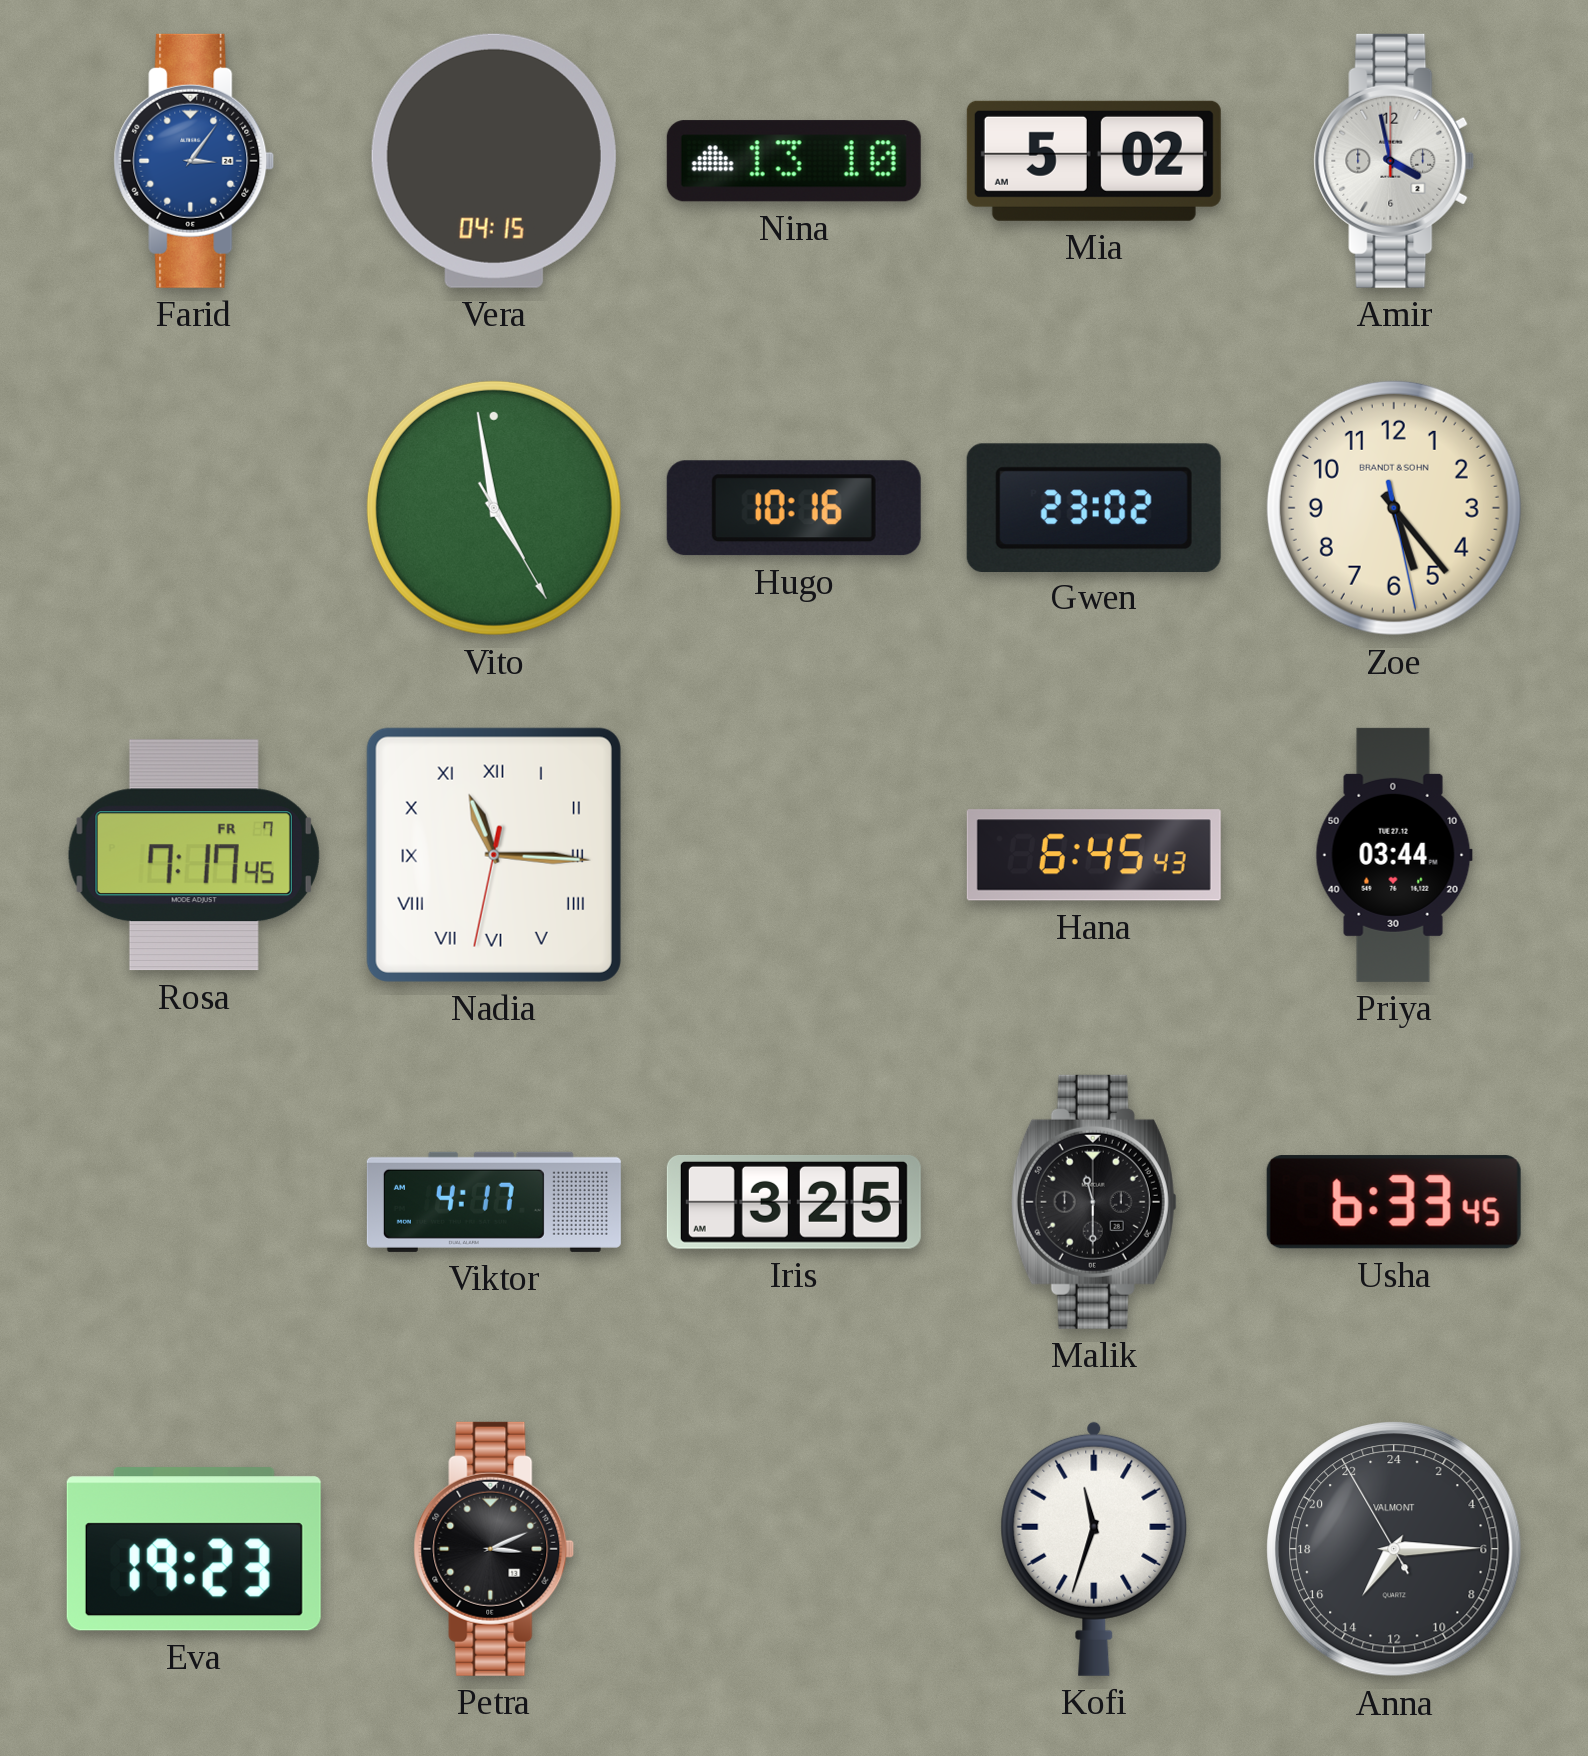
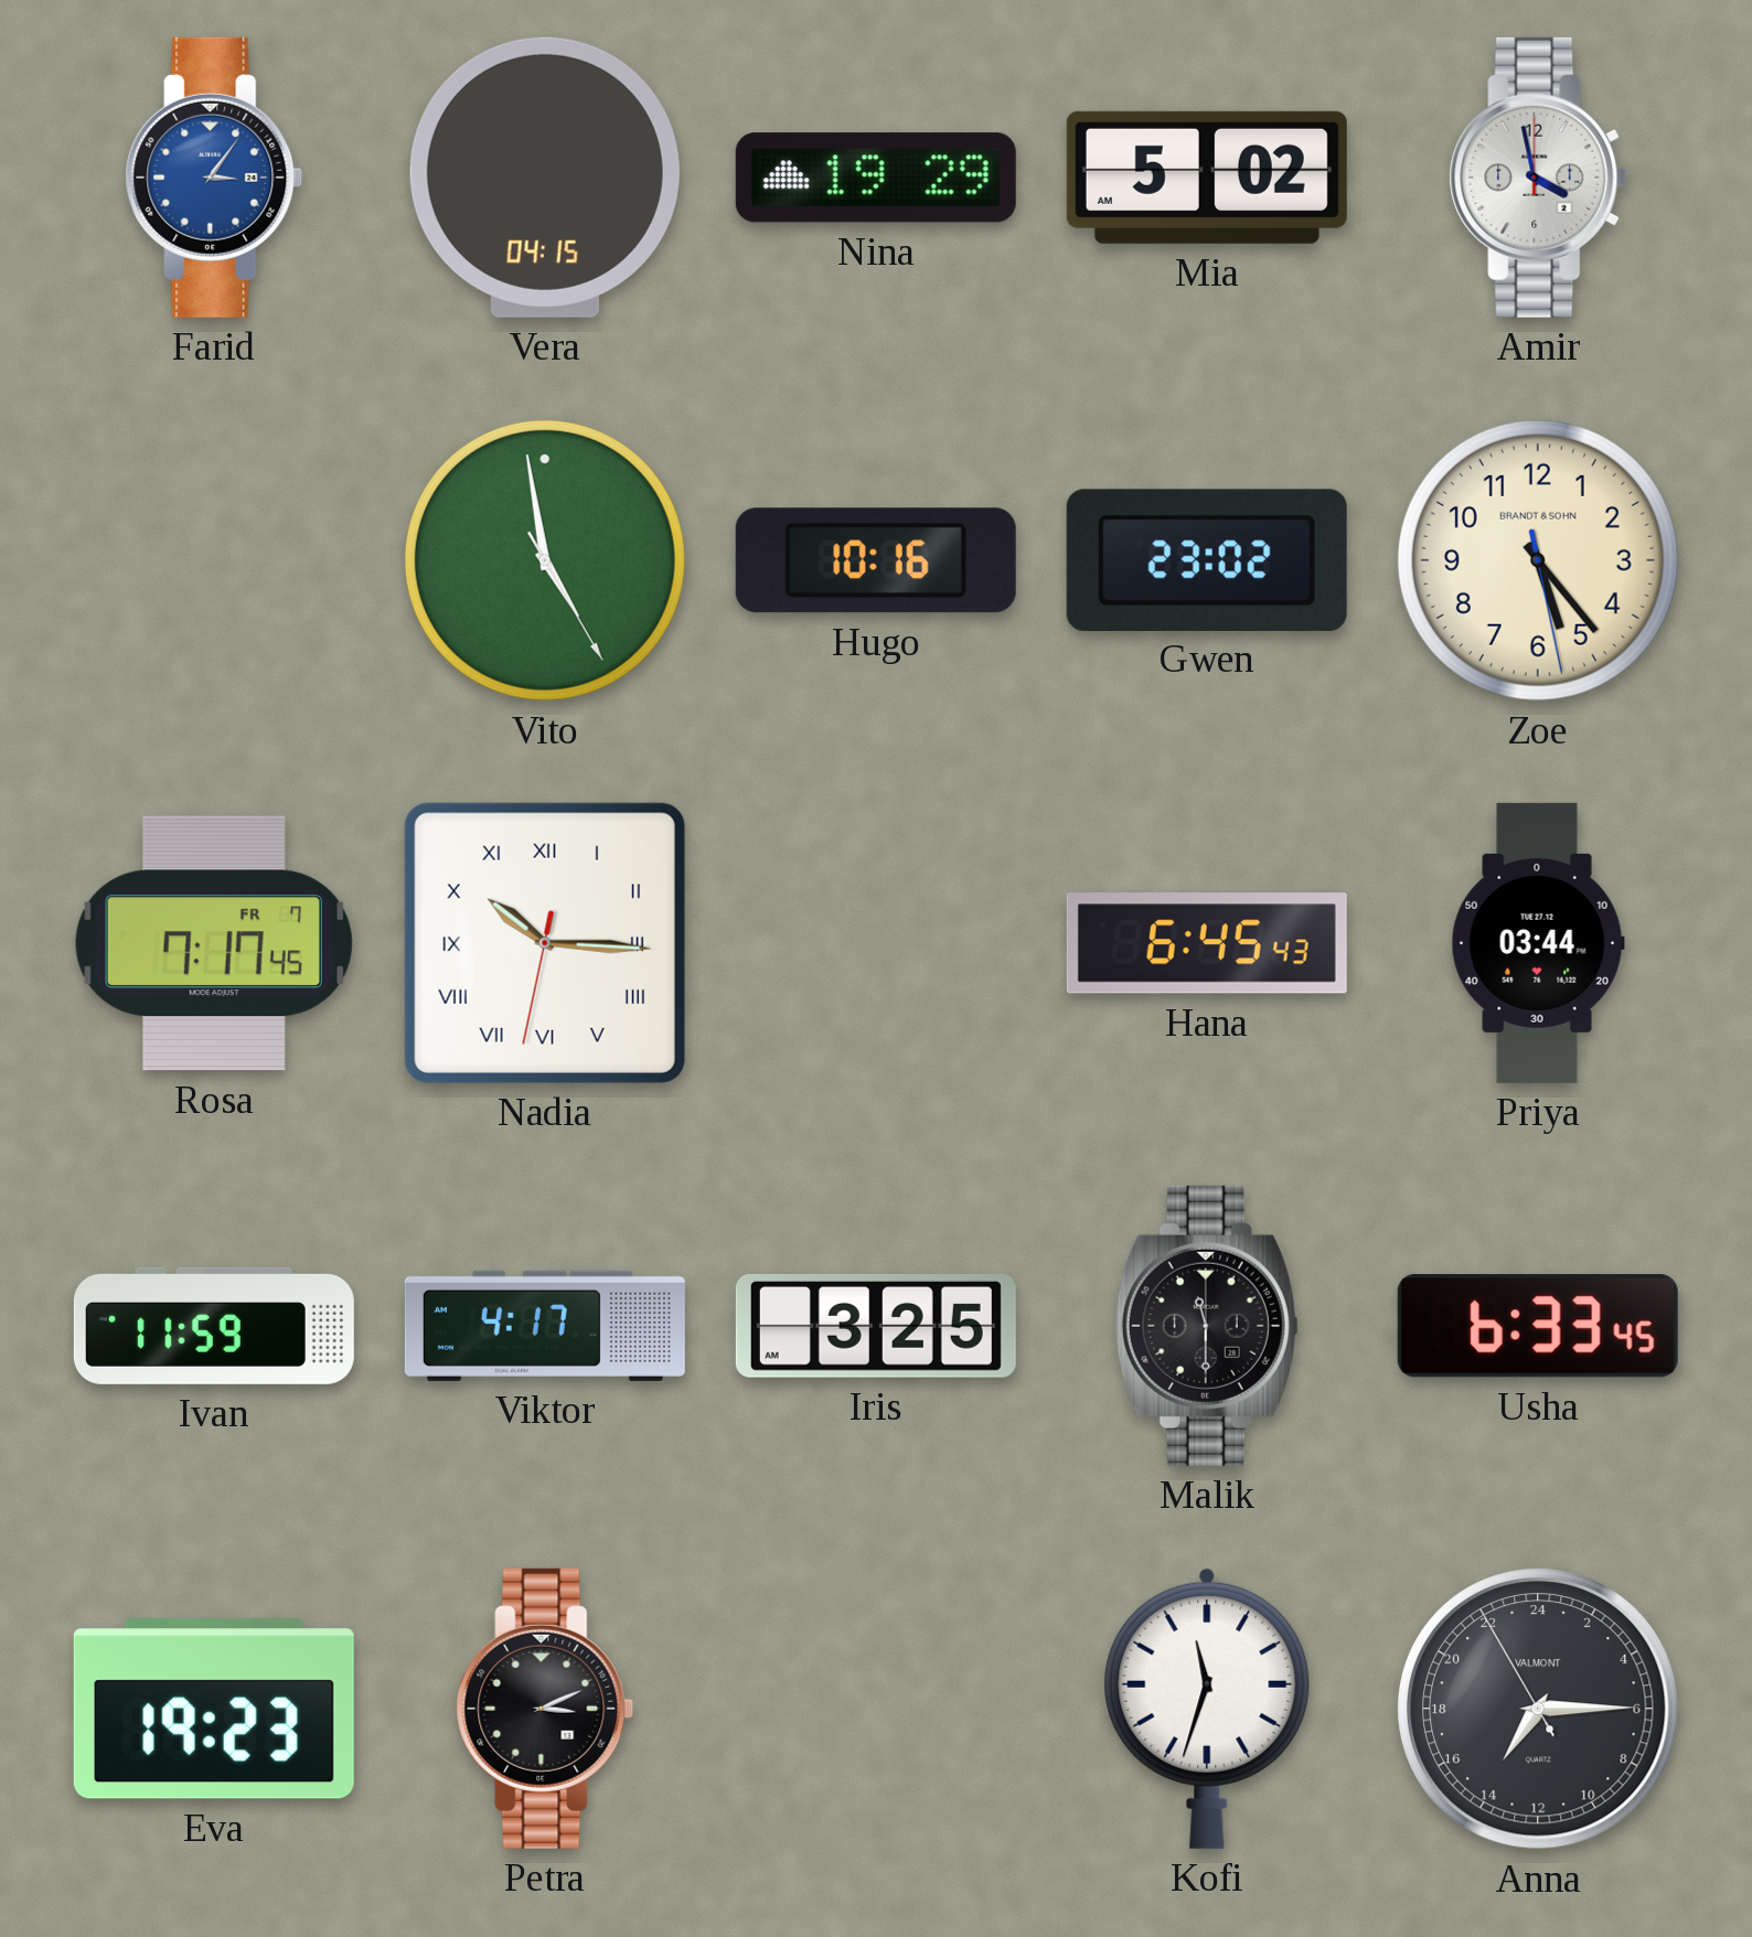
Nina: 13:10 -> 19:29
Nadia: 11:15 -> 10:15
Ivan: none -> 11:59
